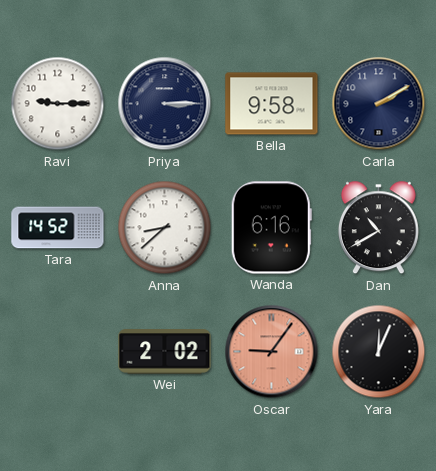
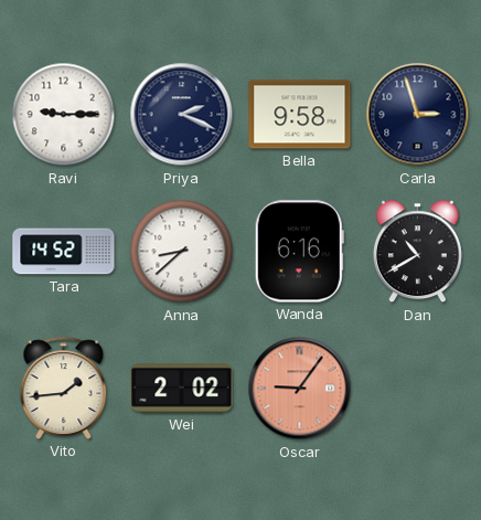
Priya: 3:15 -> 2:19
Carla: 2:10 -> 2:57
Vito: none -> 1:44
Yara: 12:04 -> none
